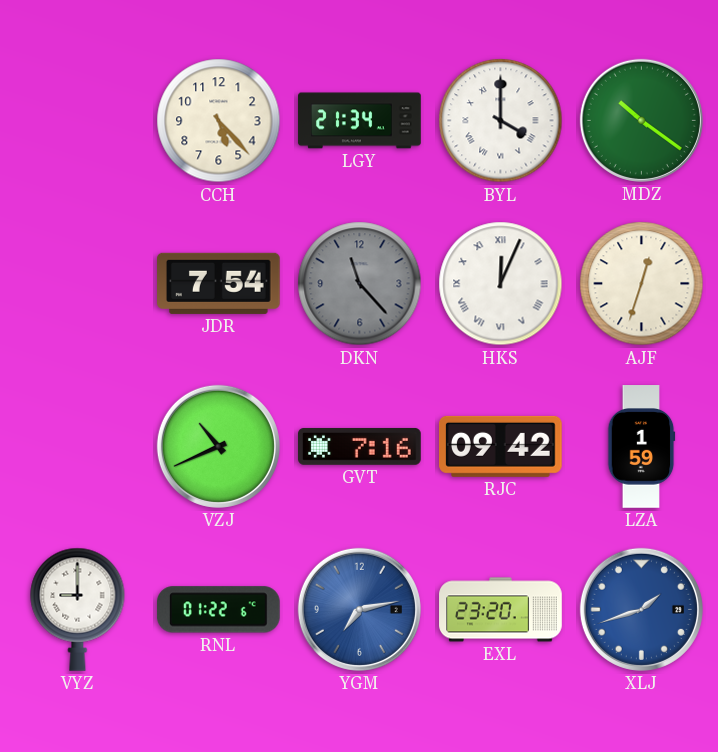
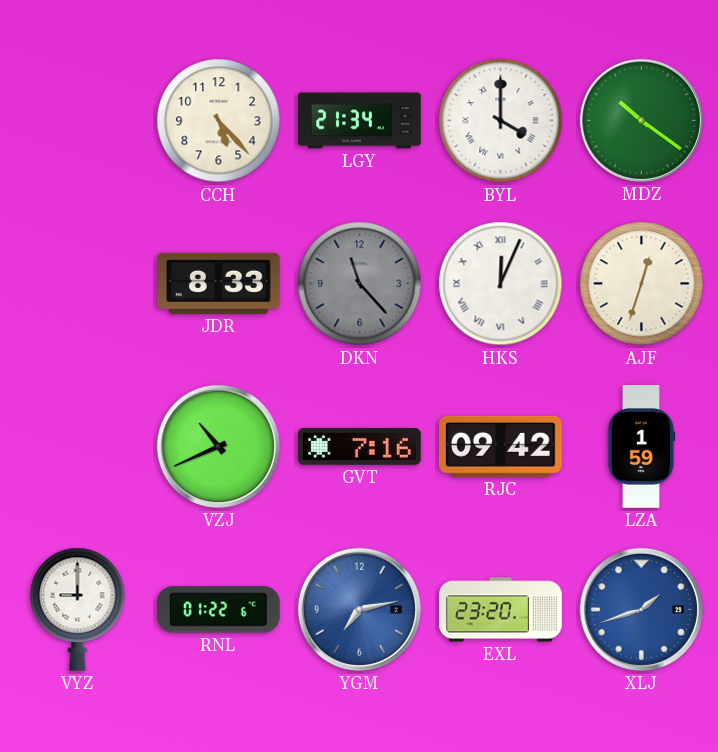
JDR: 7:54 -> 8:33
